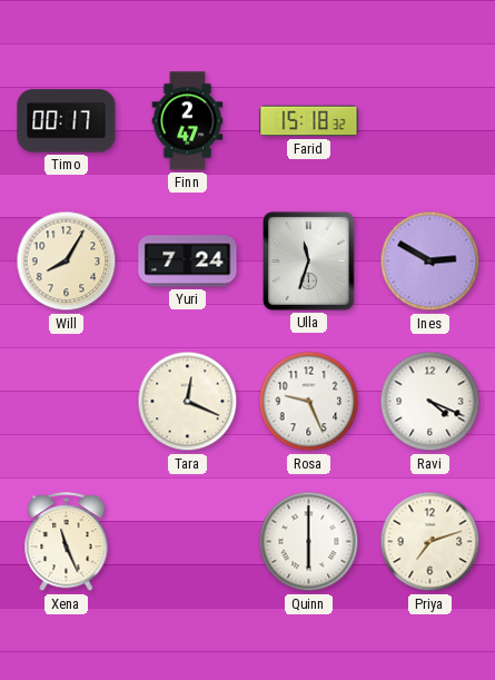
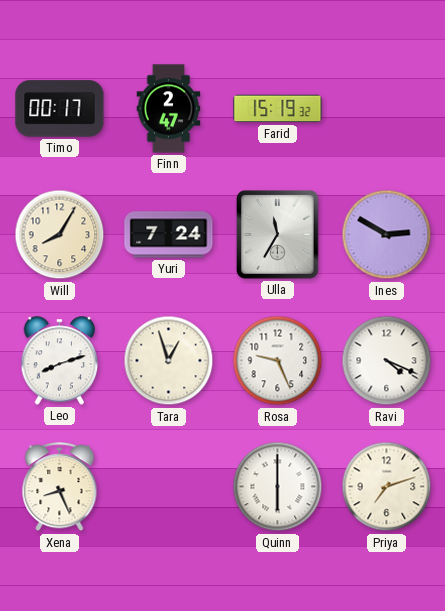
Farid: 15:18 -> 15:19
Ulla: 11:33 -> 11:35
Leo: none -> 8:12
Tara: 12:19 -> 12:57
Xena: 11:26 -> 8:26
